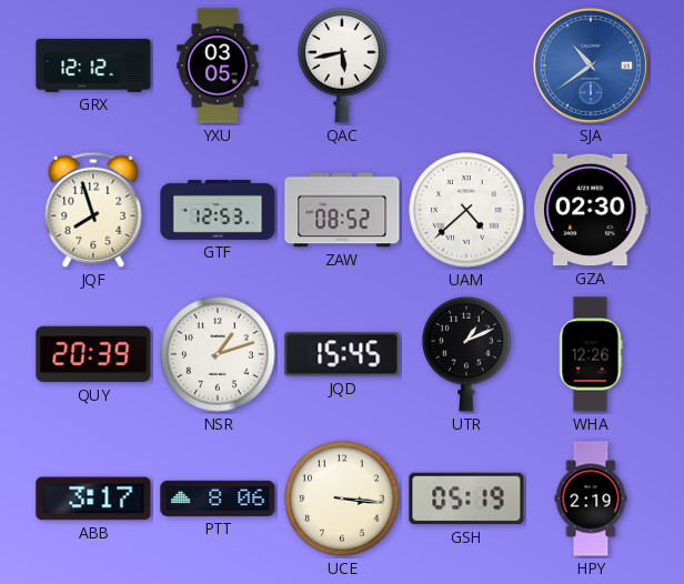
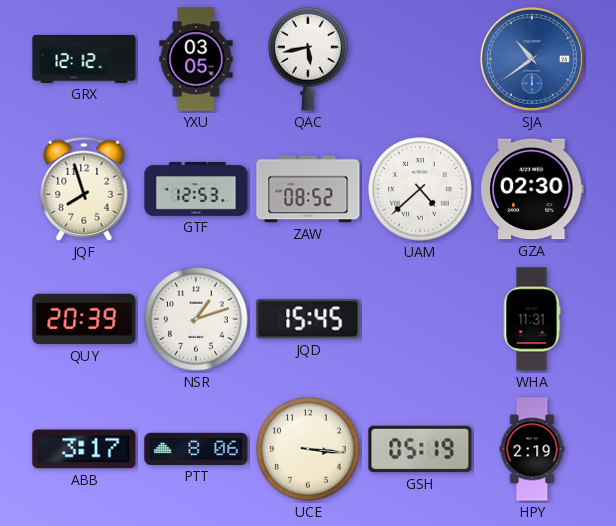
UTR: 1:11 -> none
WHA: 12:26 -> 11:31
